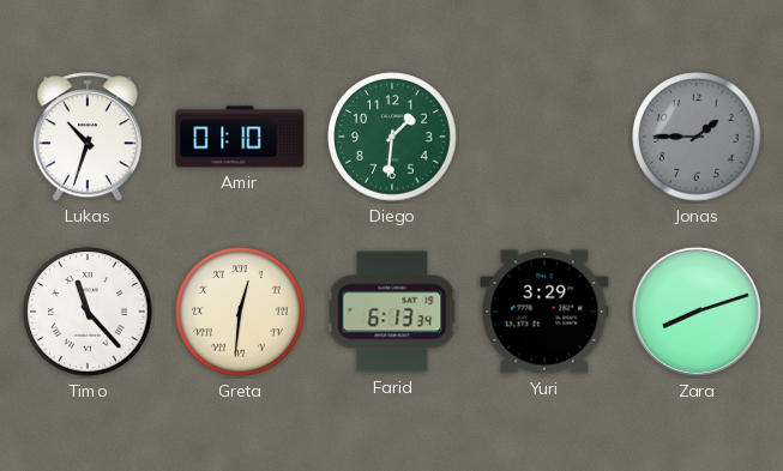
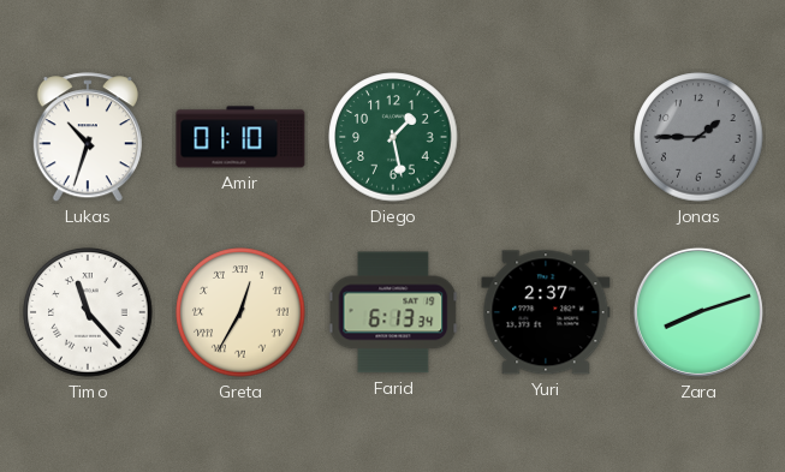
Diego: 1:31 -> 1:28
Greta: 12:31 -> 12:35
Yuri: 3:29 -> 2:37
